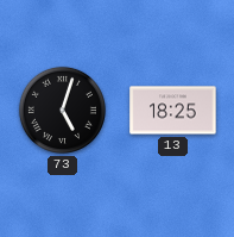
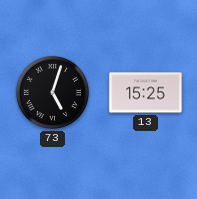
13: 18:25 -> 15:25
